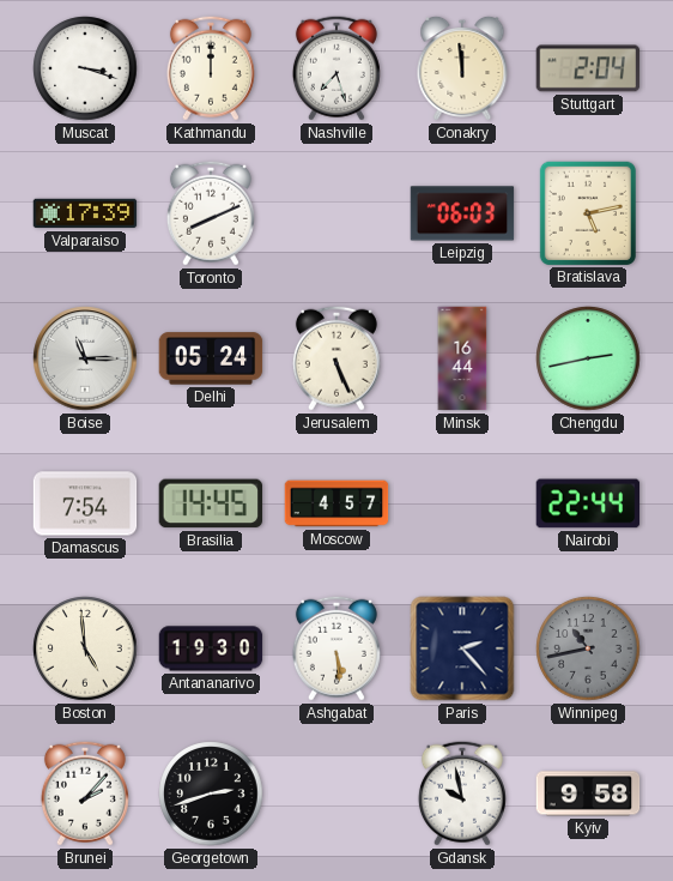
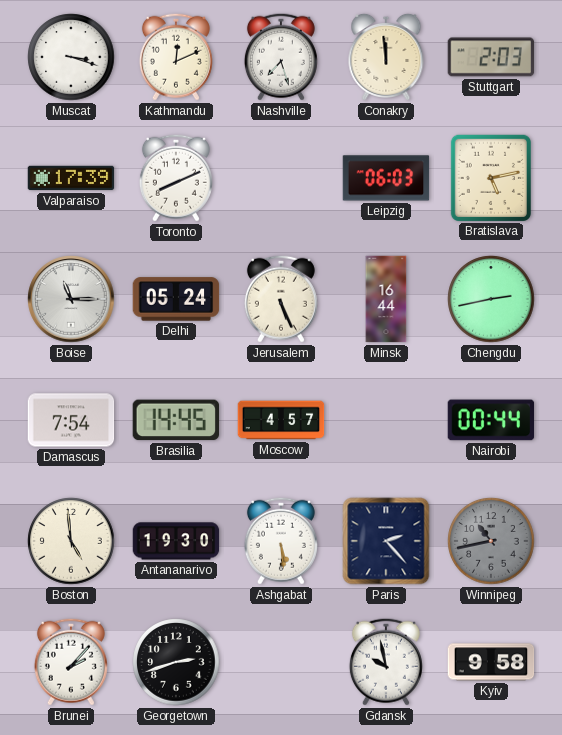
Kathmandu: 12:00 -> 12:11
Stuttgart: 2:04 -> 2:03
Nairobi: 22:44 -> 00:44
